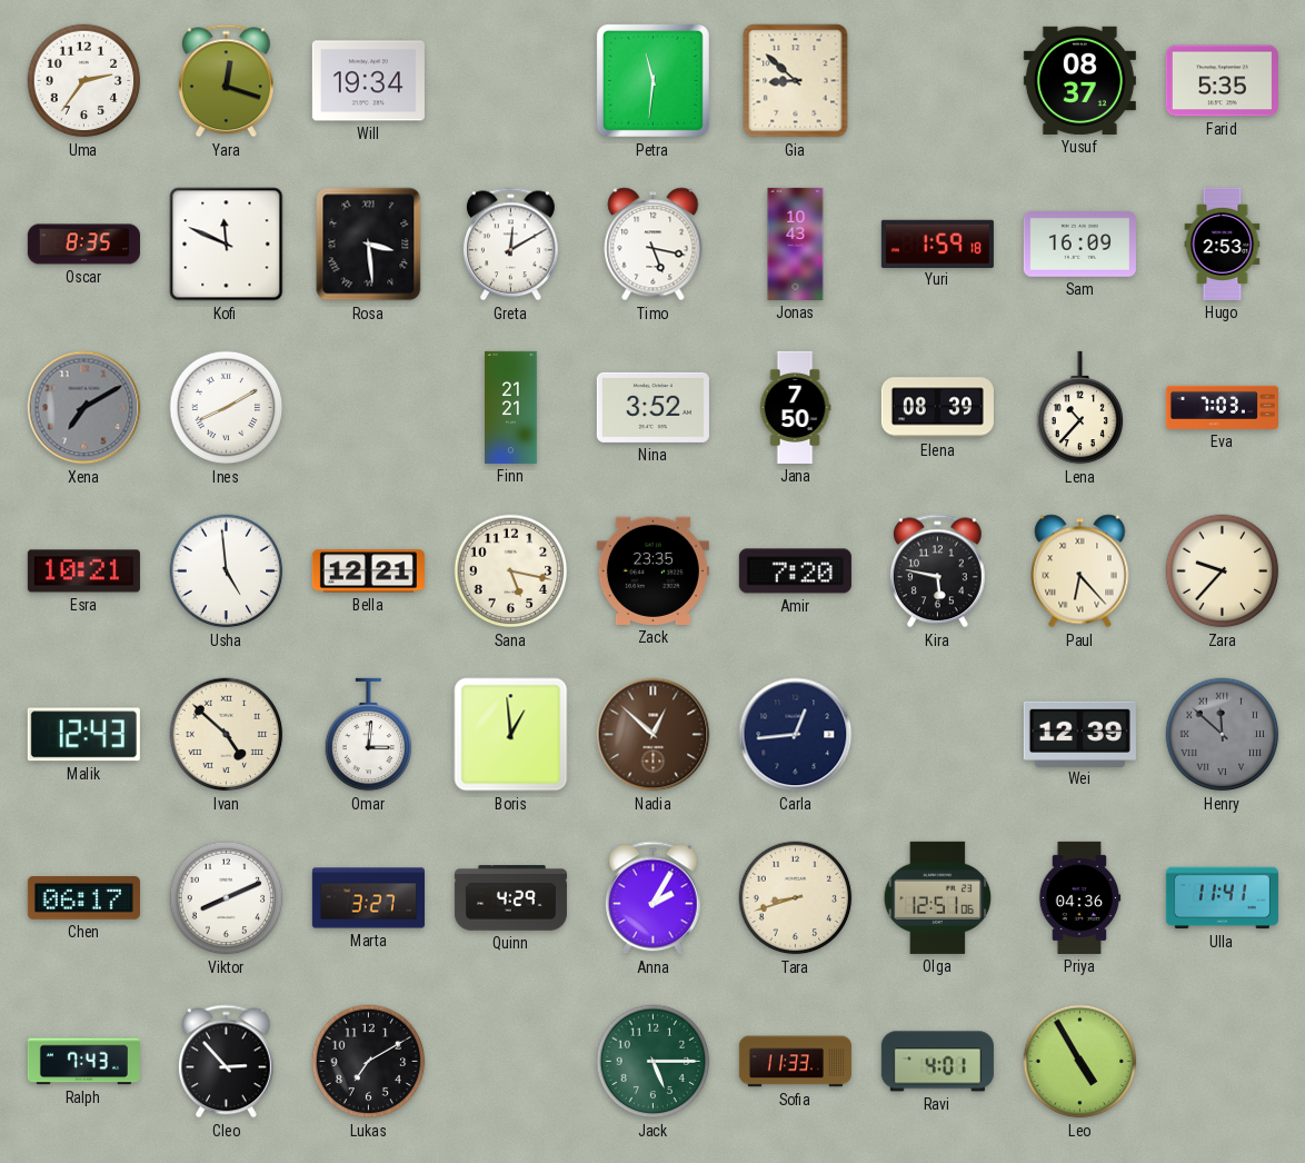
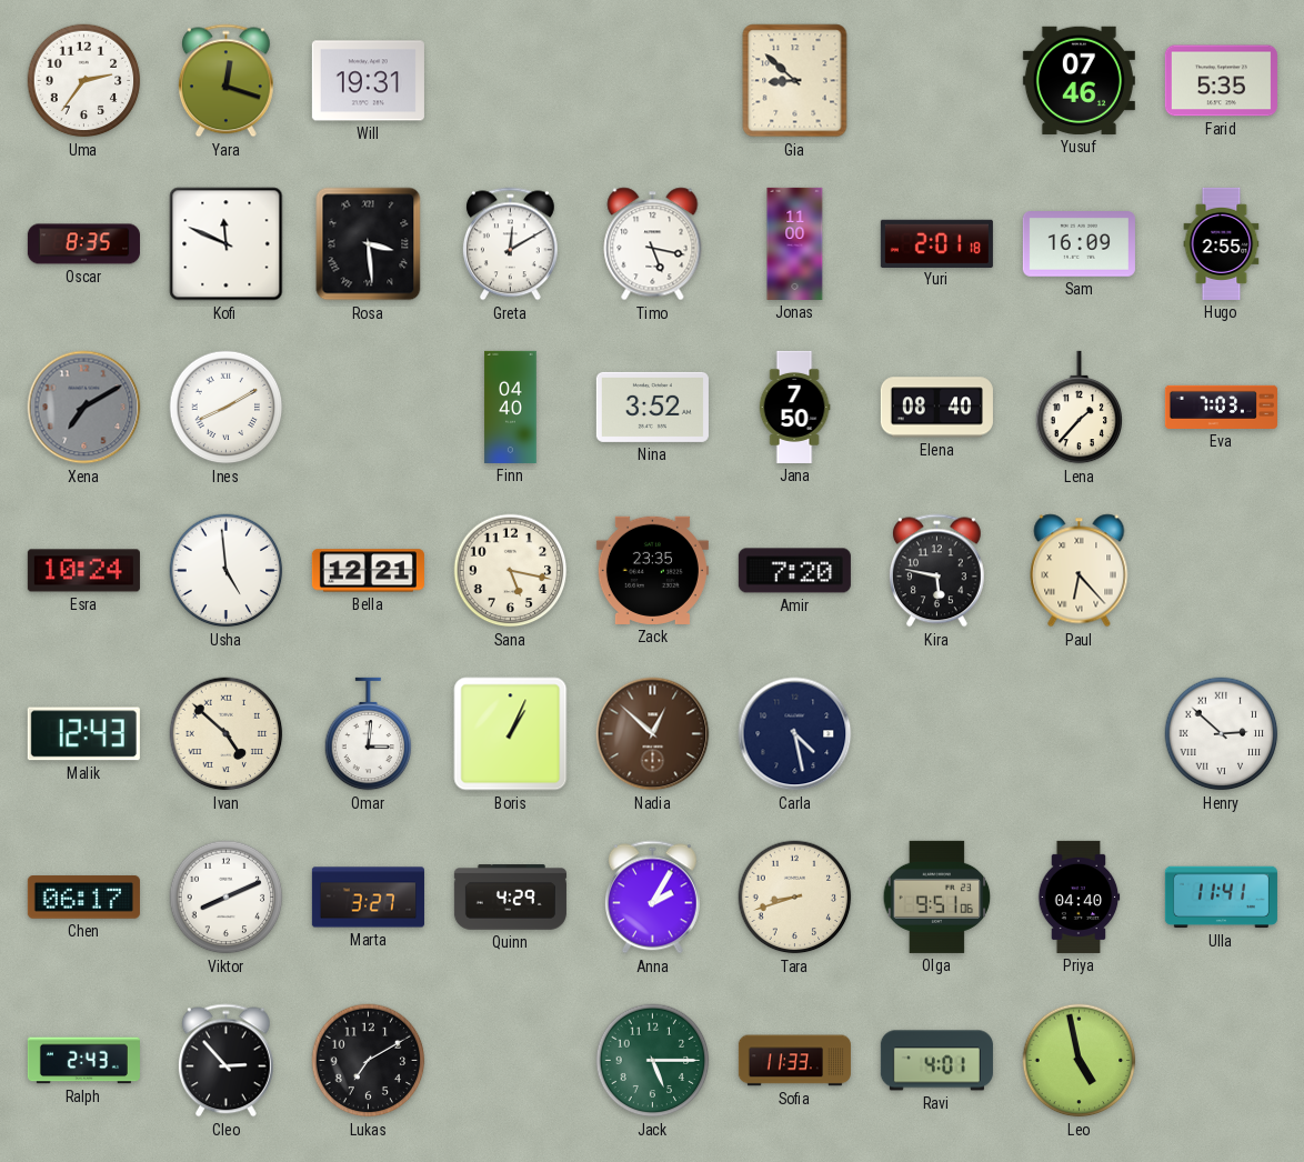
Will: 19:34 -> 19:31
Petra: 11:31 -> none
Yusuf: 08:37 -> 07:46
Jonas: 10:43 -> 11:00
Yuri: 1:59 -> 2:01
Hugo: 2:53 -> 2:55
Finn: 21:21 -> 04:40
Elena: 08:39 -> 08:40
Lena: 10:37 -> 1:37
Esra: 10:21 -> 10:24
Zara: 9:37 -> none
Boris: 12:59 -> 1:04
Carla: 12:44 -> 4:28
Wei: 12:39 -> none
Henry: 11:52 -> 2:52
Henry dial: grey -> white
Olga: 12:51 -> 9:51
Priya: 04:36 -> 04:40
Ralph: 7:43 -> 2:43
Leo: 4:55 -> 4:58
